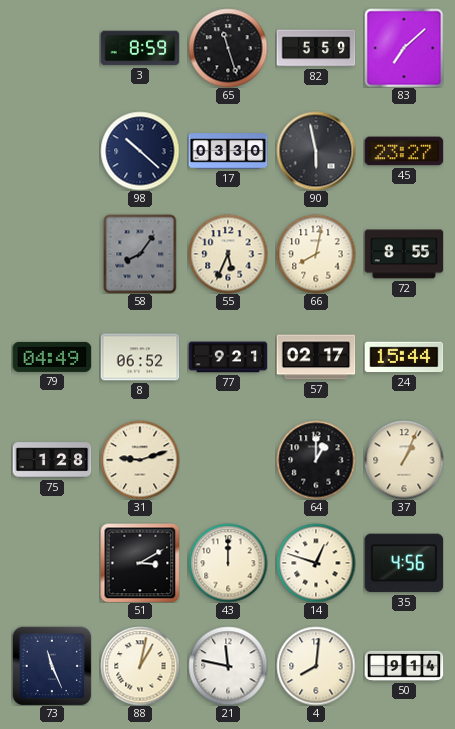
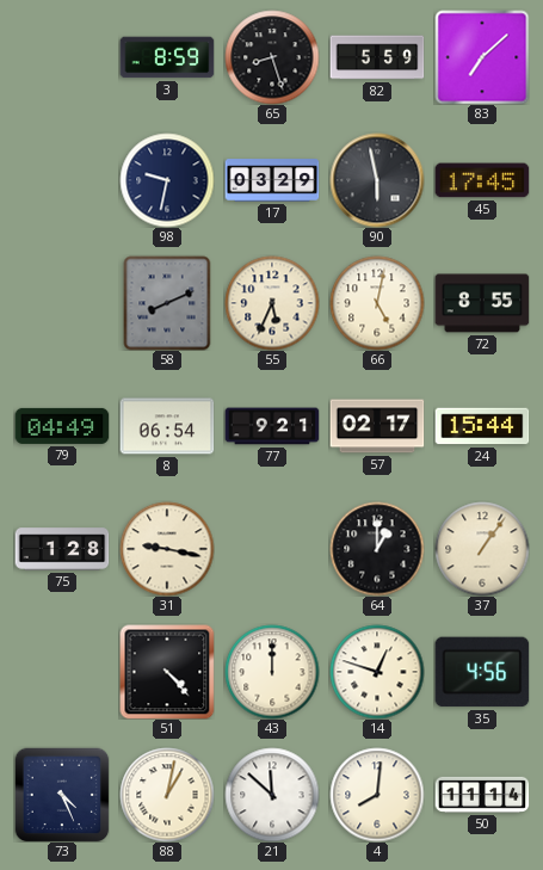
65: 11:27 -> 8:27
98: 10:22 -> 9:32
17: 03:30 -> 03:29
45: 23:27 -> 17:45
58: 8:06 -> 8:11
66: 8:02 -> 5:02
8: 06:52 -> 06:54
31: 9:12 -> 9:17
37: 1:04 -> 1:06
51: 3:10 -> 4:23
73: 11:26 -> 4:26
21: 11:47 -> 11:52
50: 9:14 -> 11:14
